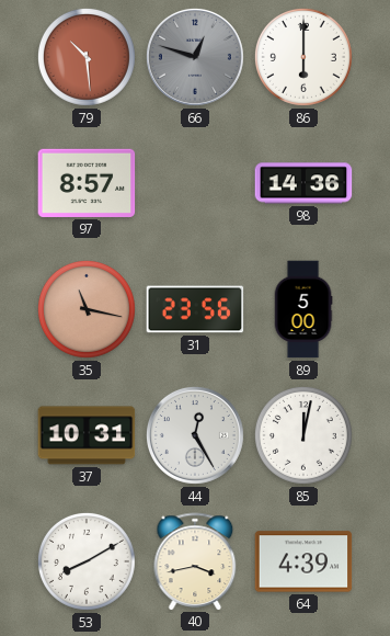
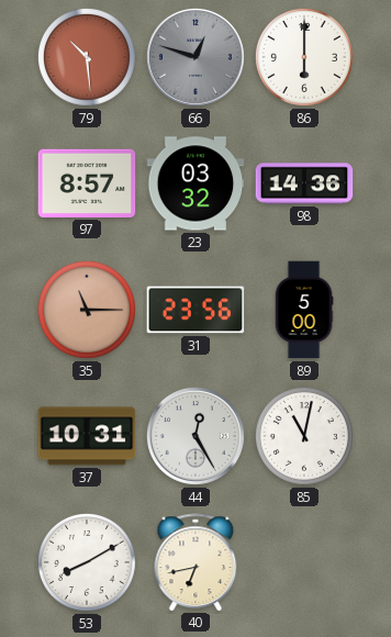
23: none -> 03:32
35: 11:17 -> 11:15
85: 12:02 -> 11:02
40: 3:43 -> 6:43
64: 4:39 -> none
